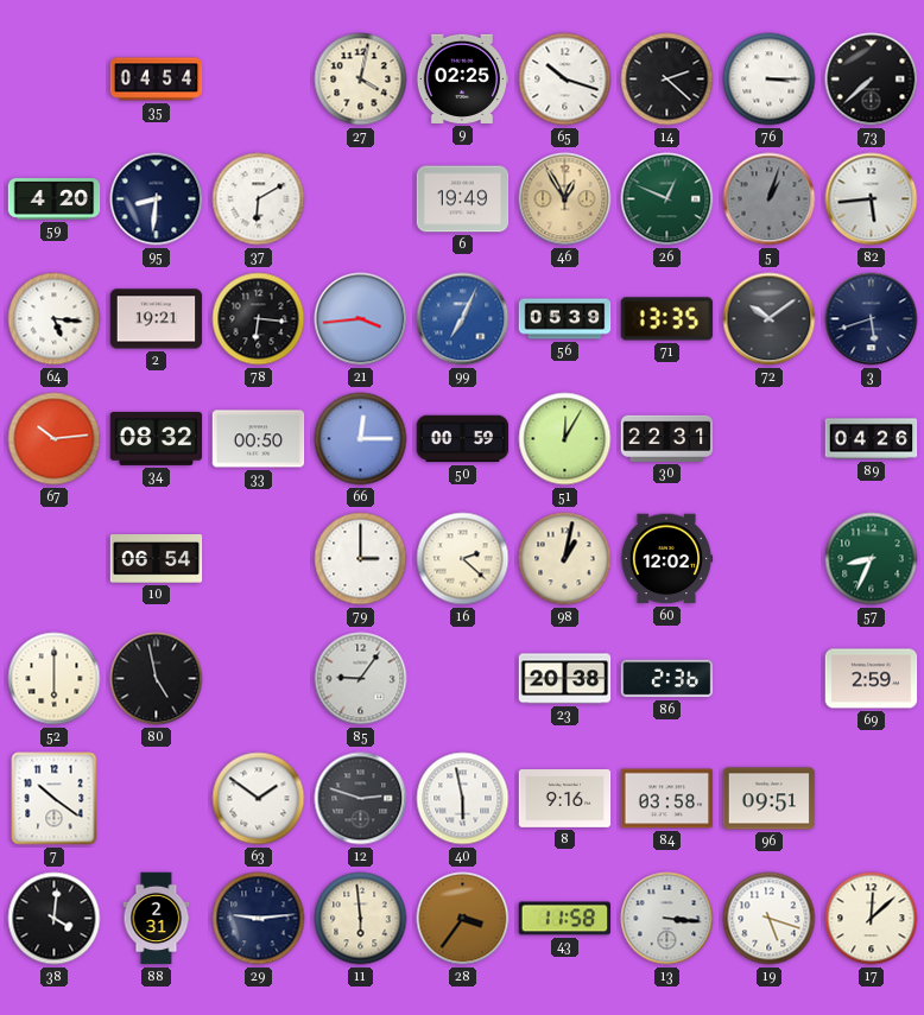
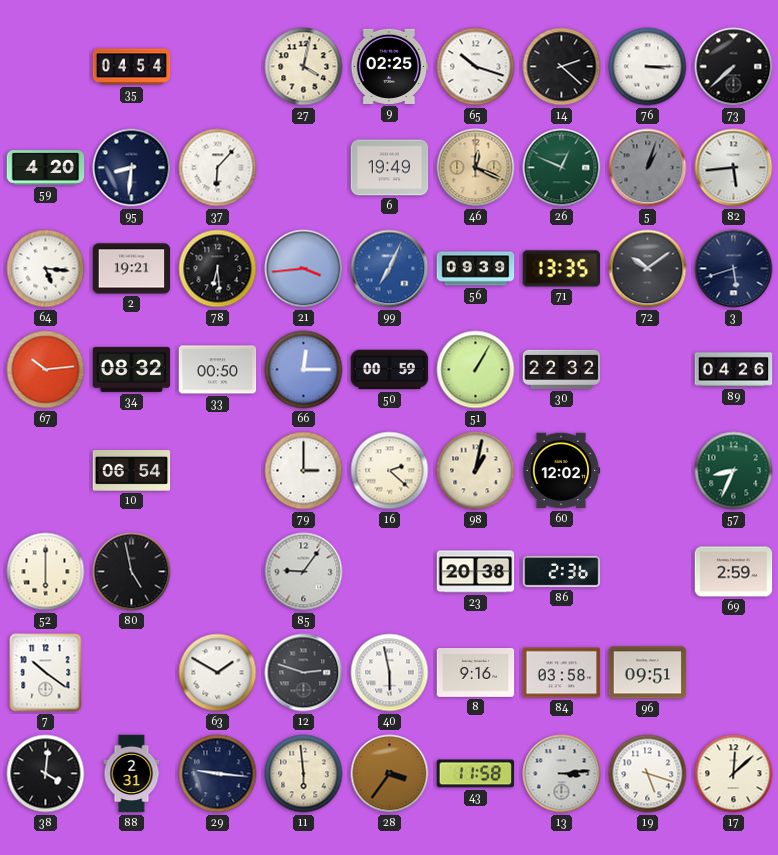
37: 6:10 -> 6:07
46: 12:55 -> 12:19
78: 6:16 -> 6:29
56: 05:39 -> 09:39
51: 12:05 -> 1:05
30: 22:31 -> 22:32
63: 1:51 -> 1:50
29: 9:14 -> 9:16
13: 3:16 -> 3:14
